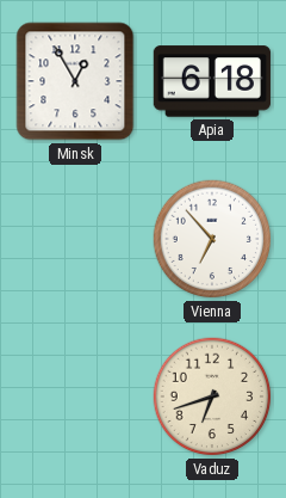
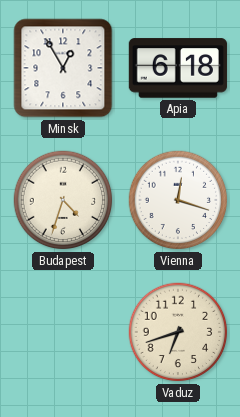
Budapest: none -> 4:33
Vienna: 6:53 -> 12:18
